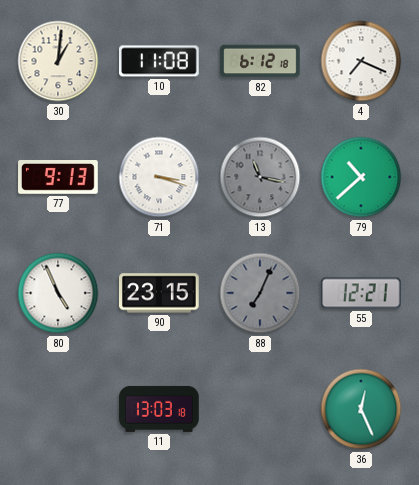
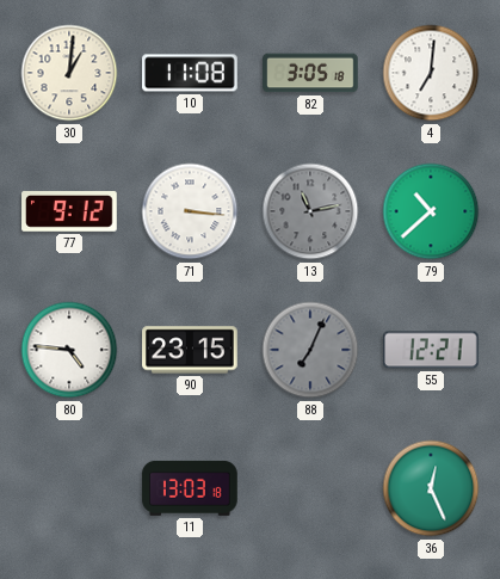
82: 6:12 -> 3:05
4: 7:19 -> 7:01
77: 9:13 -> 9:12
71: 3:18 -> 3:16
13: 11:17 -> 11:13
80: 4:56 -> 4:46
